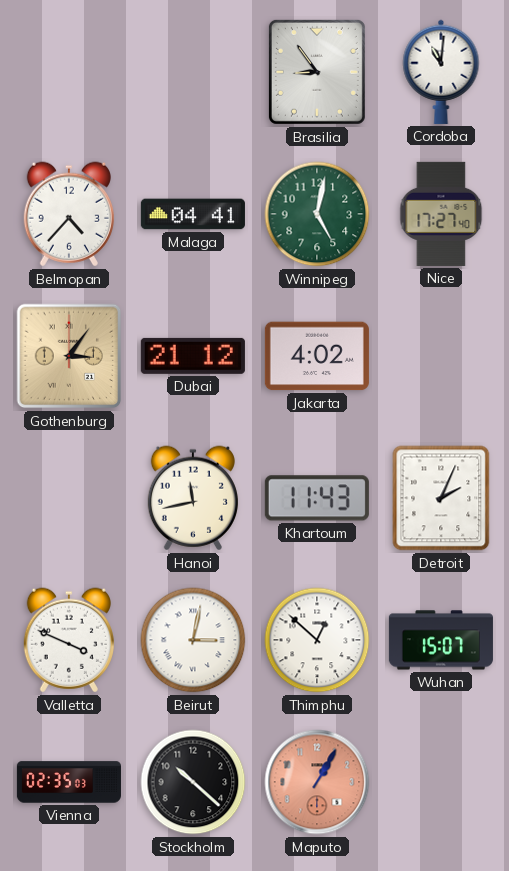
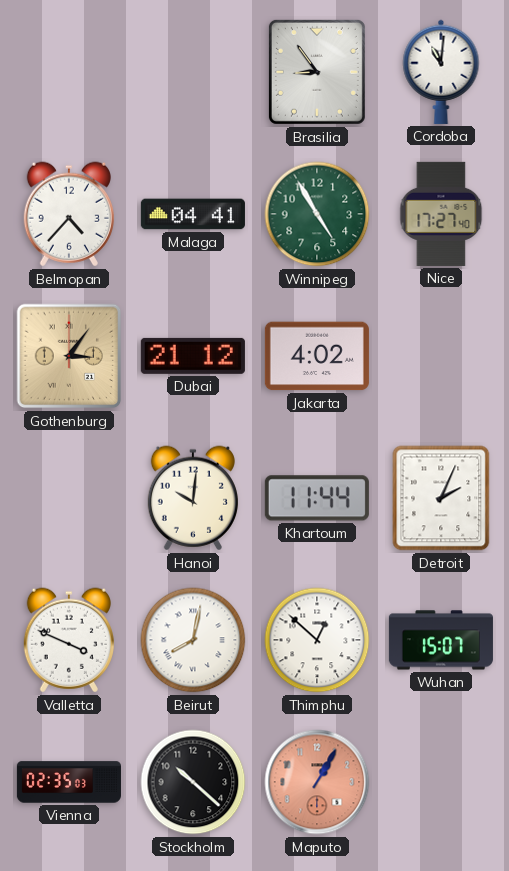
Winnipeg: 5:02 -> 4:55
Hanoi: 11:43 -> 10:01
Khartoum: 11:43 -> 11:44
Beirut: 3:02 -> 8:02
